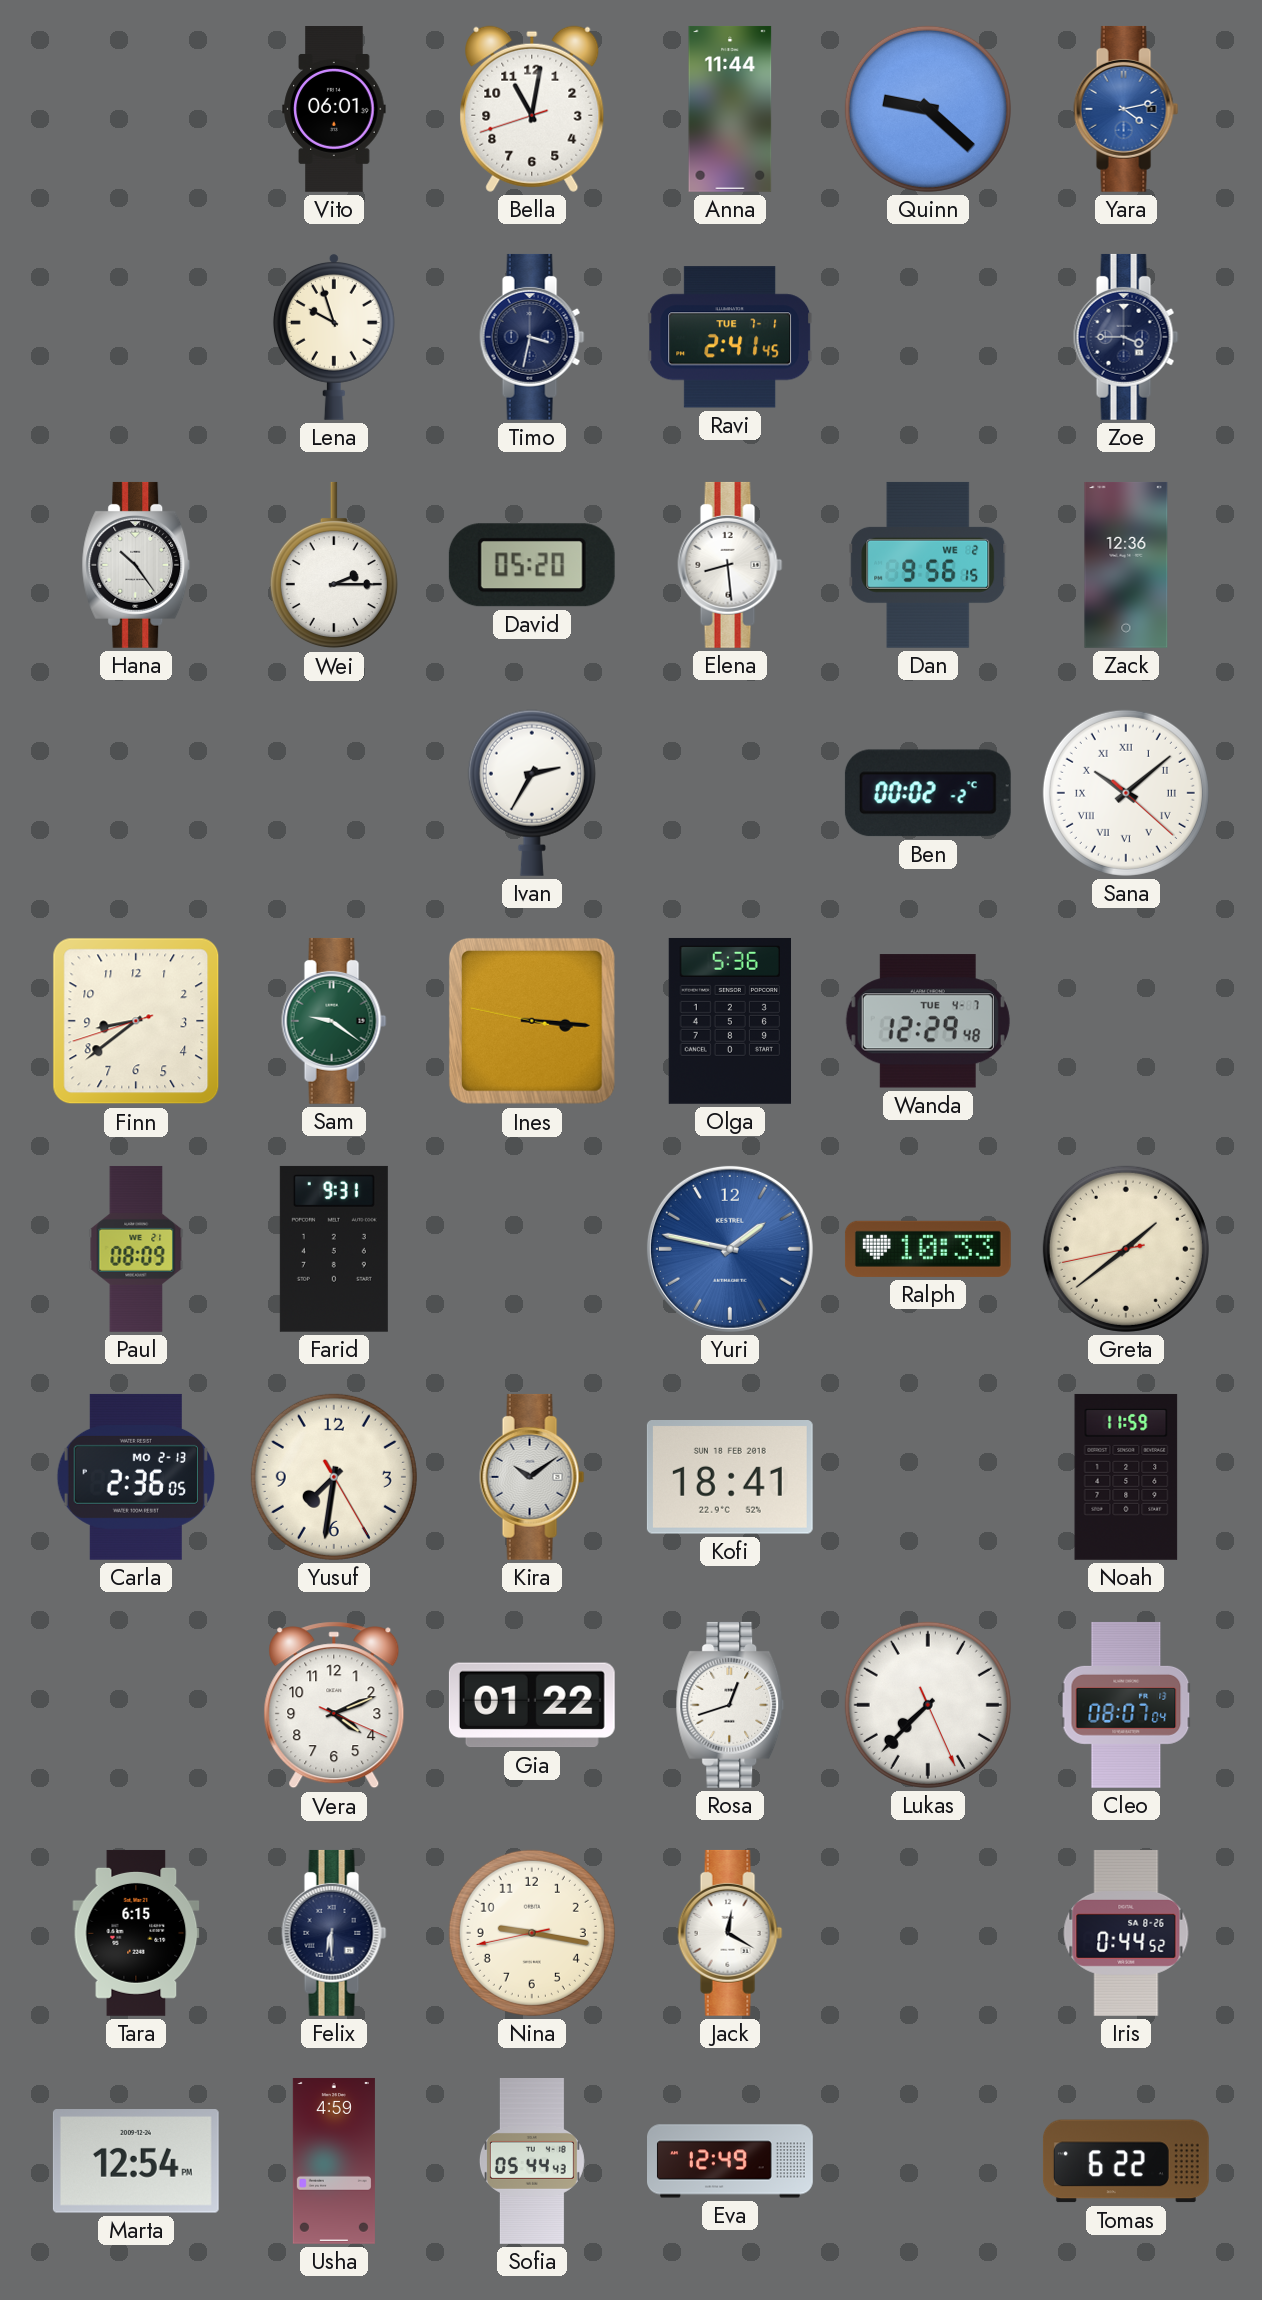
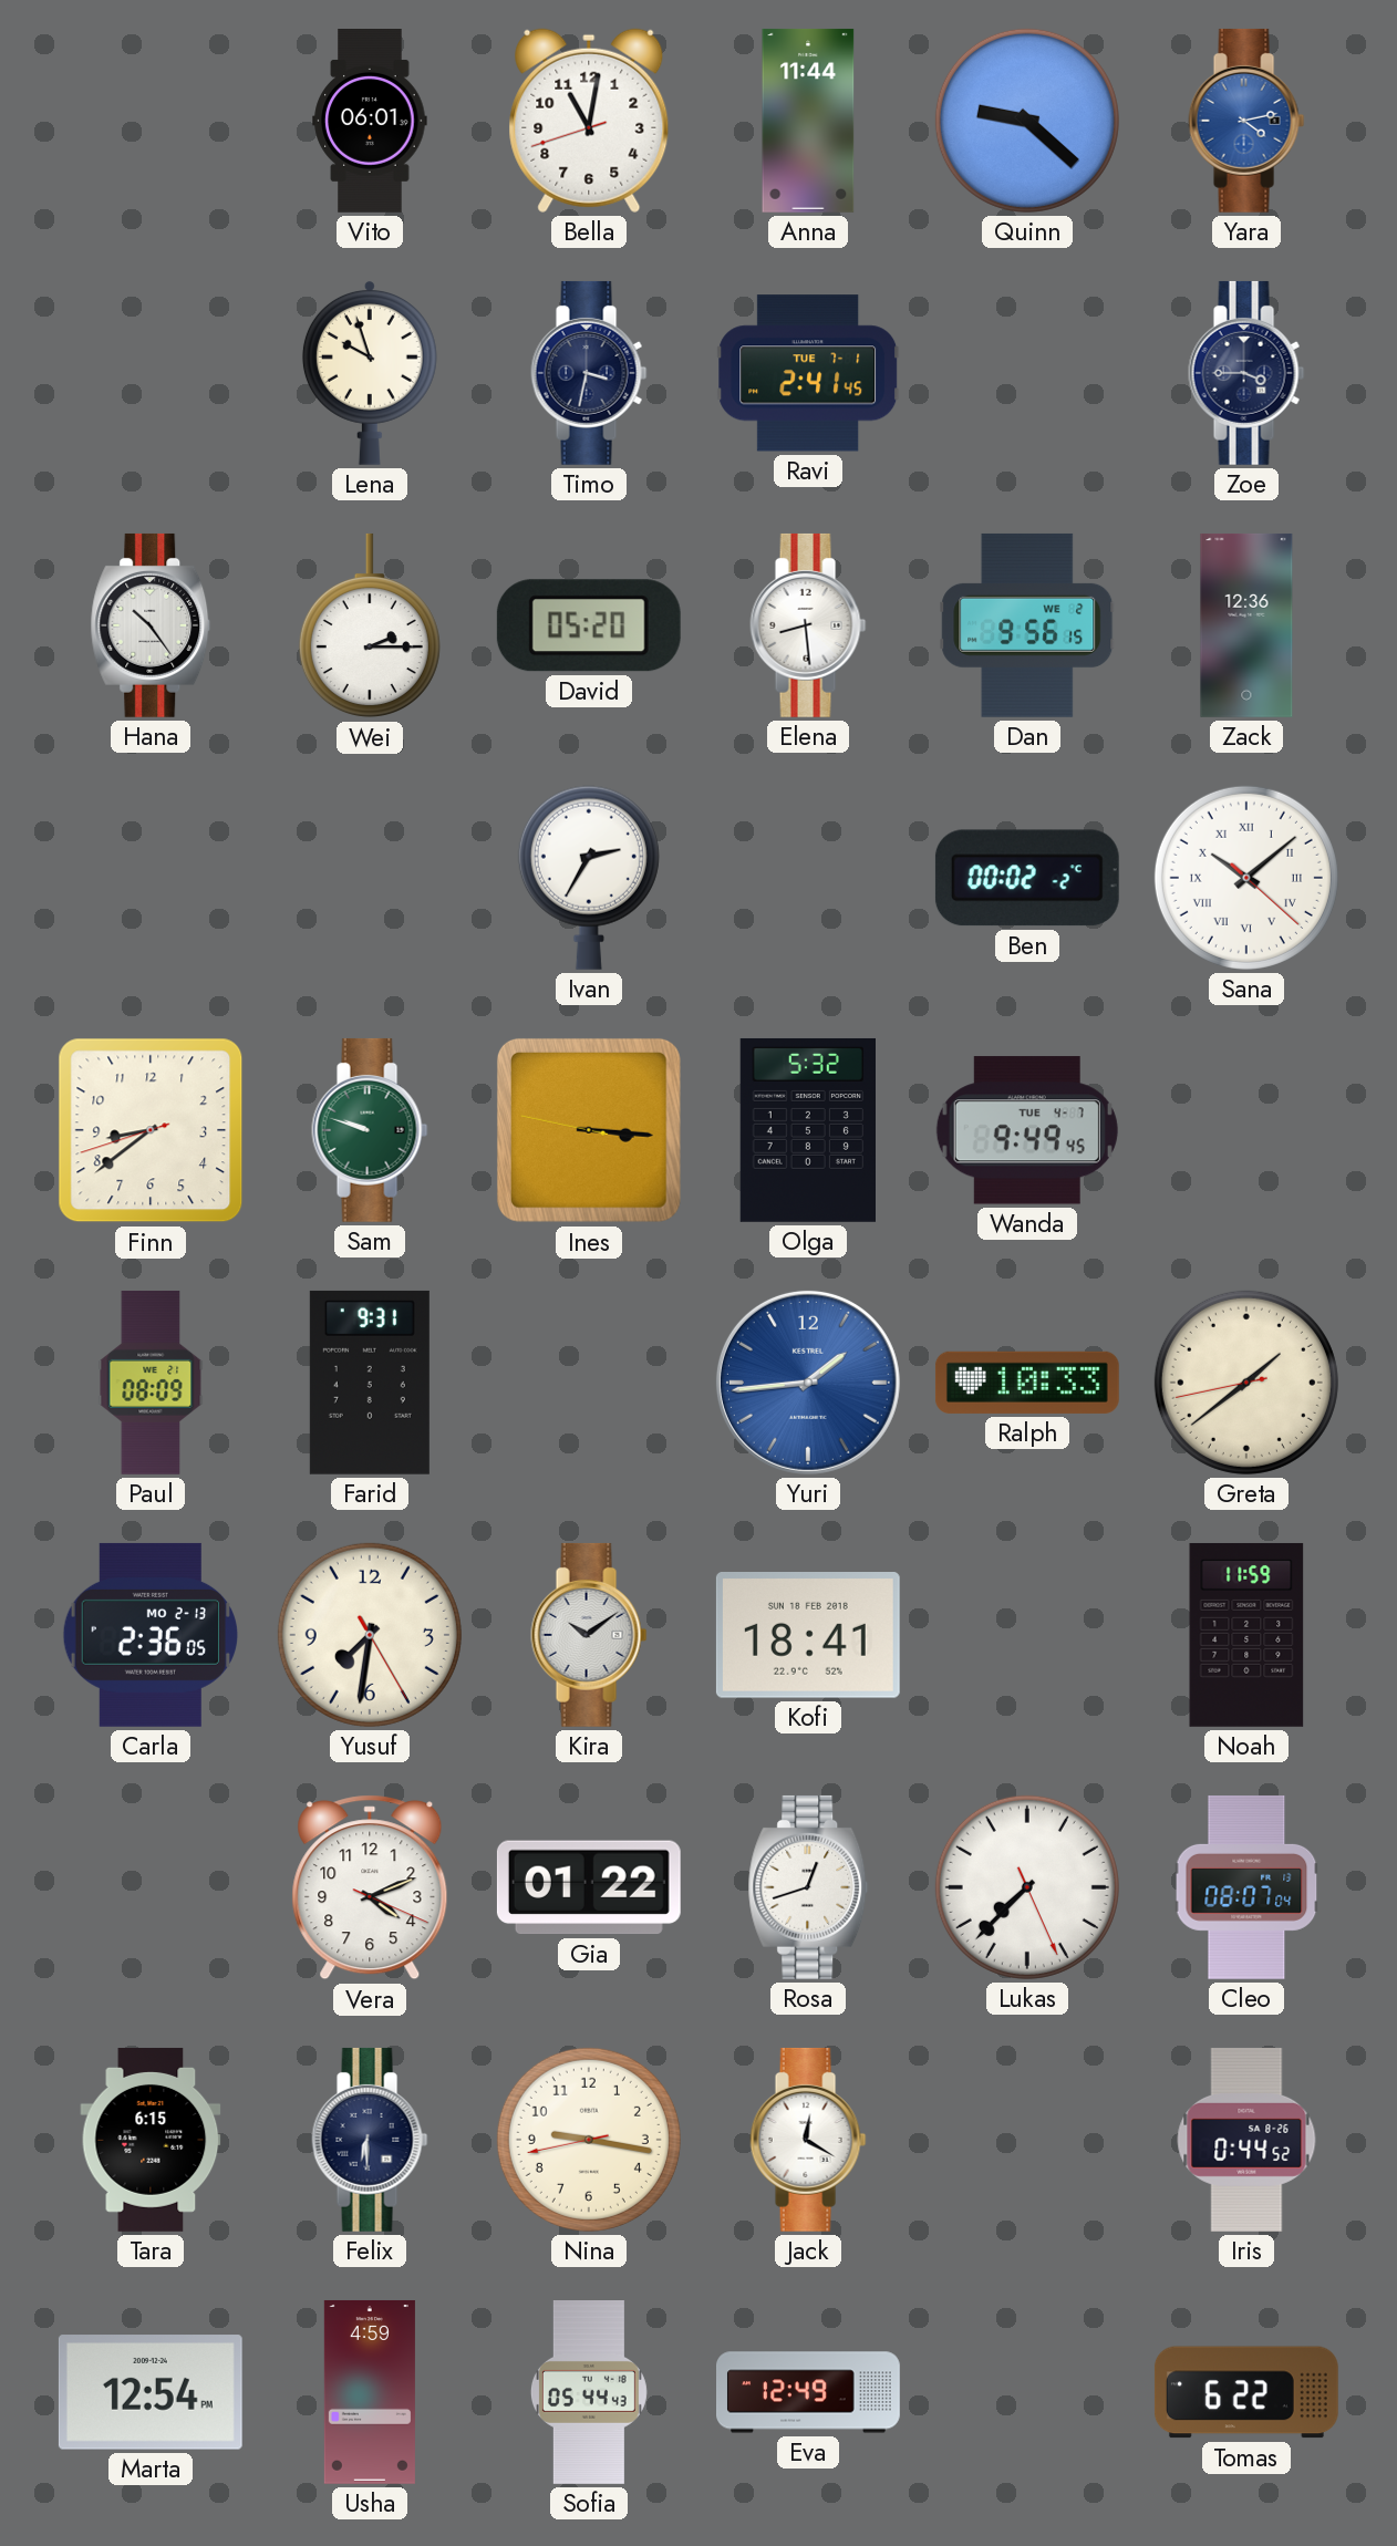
Sam: 9:21 -> 9:48
Olga: 5:36 -> 5:32
Wanda: 12:29 -> 9:49
Yuri: 1:47 -> 1:44
